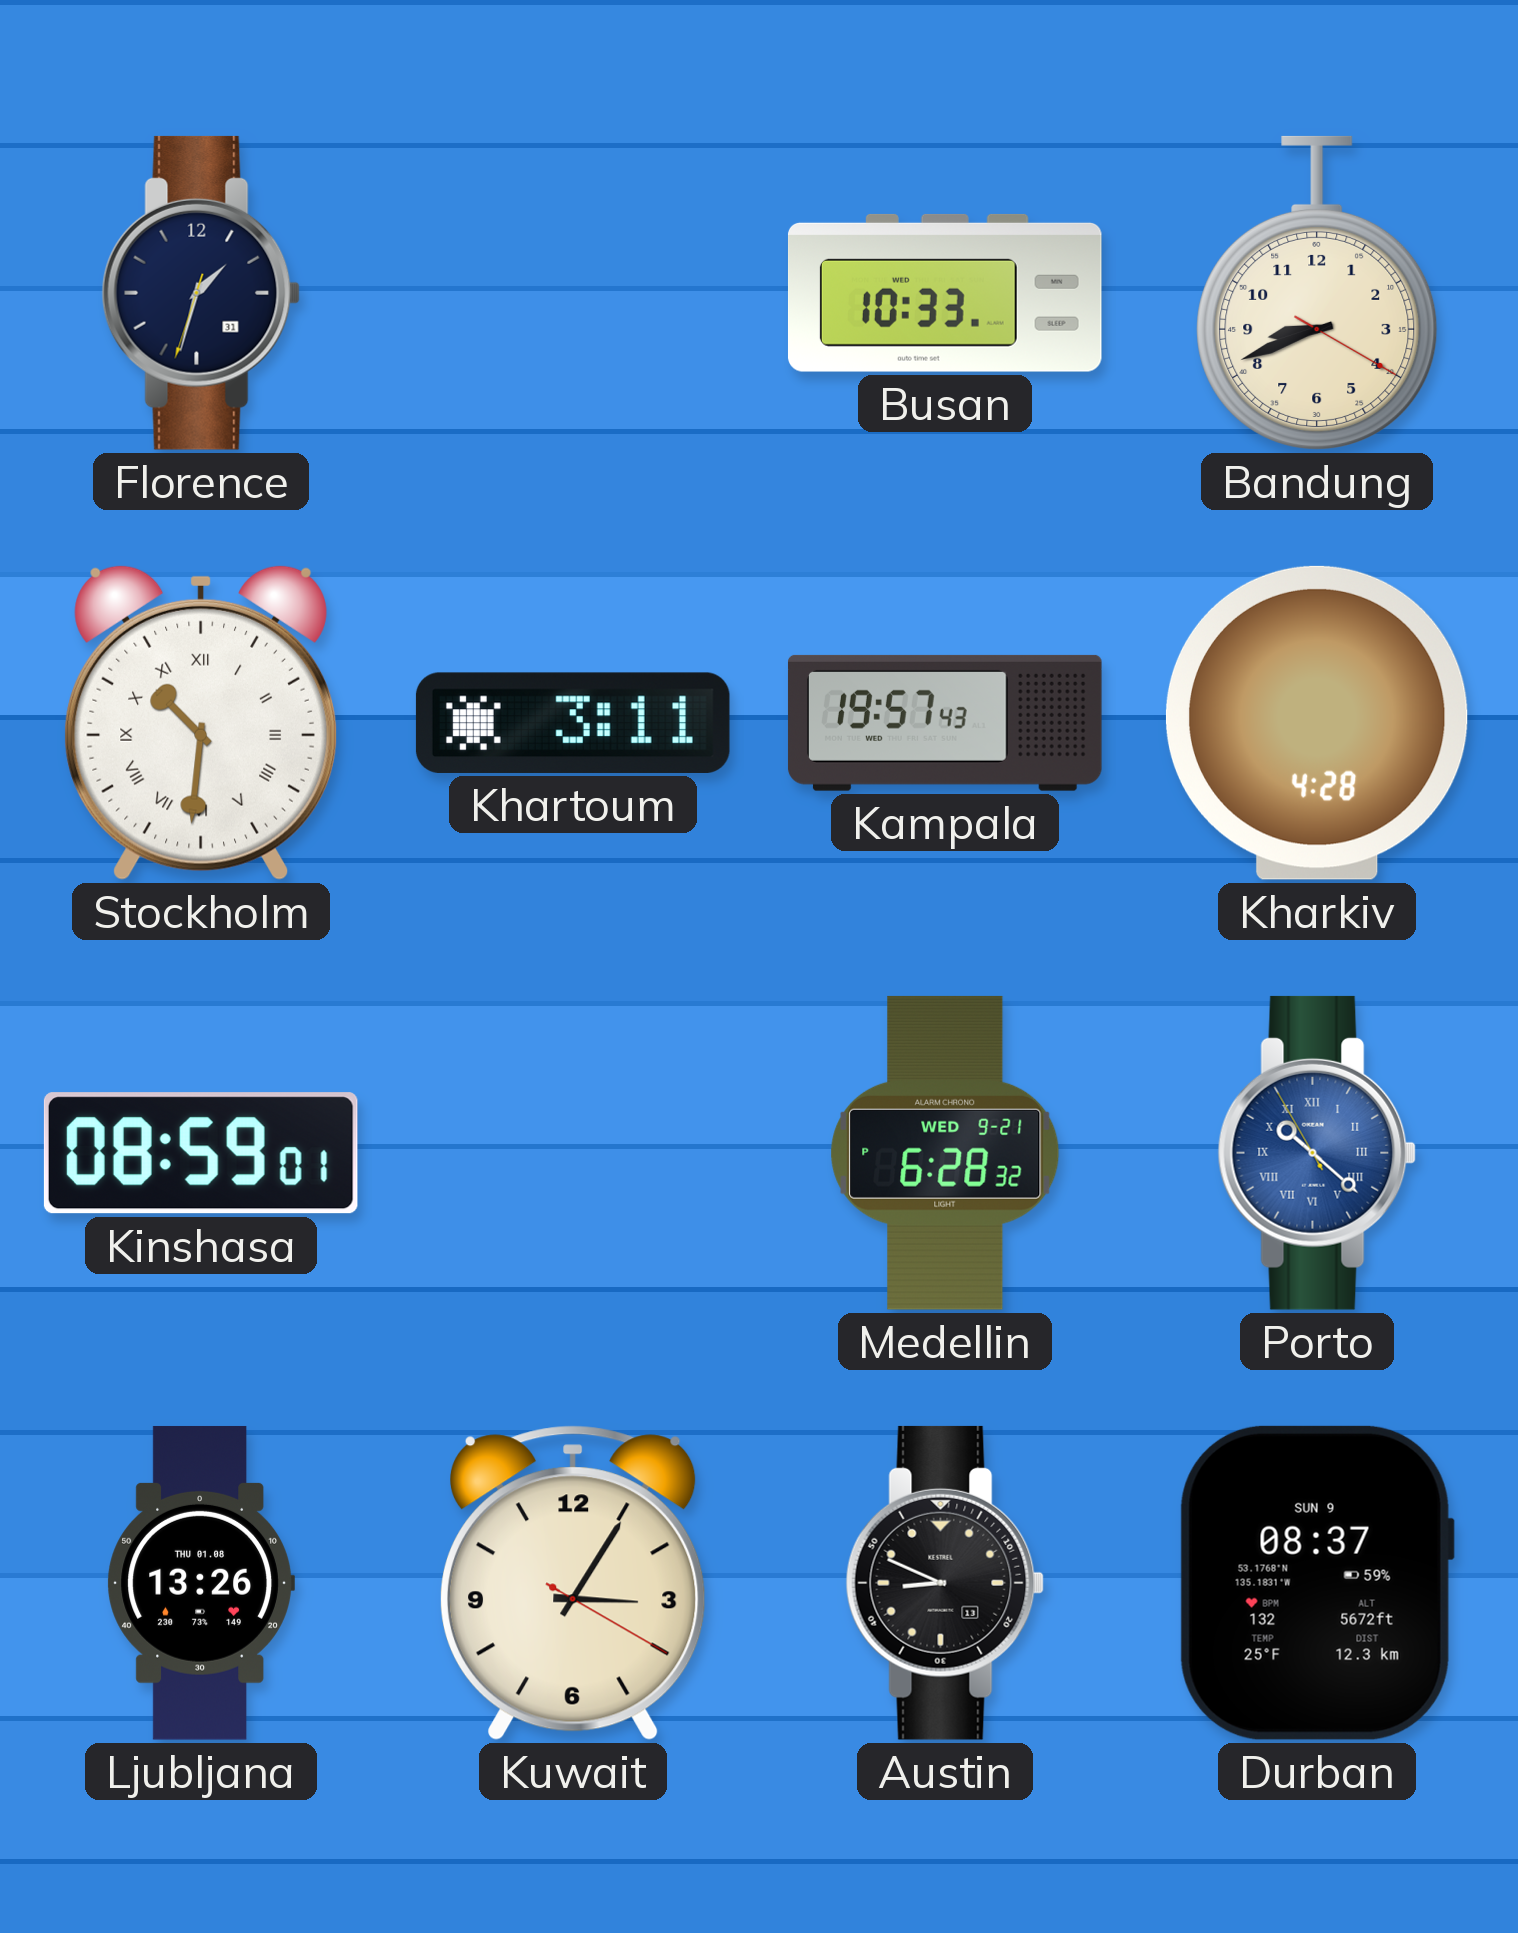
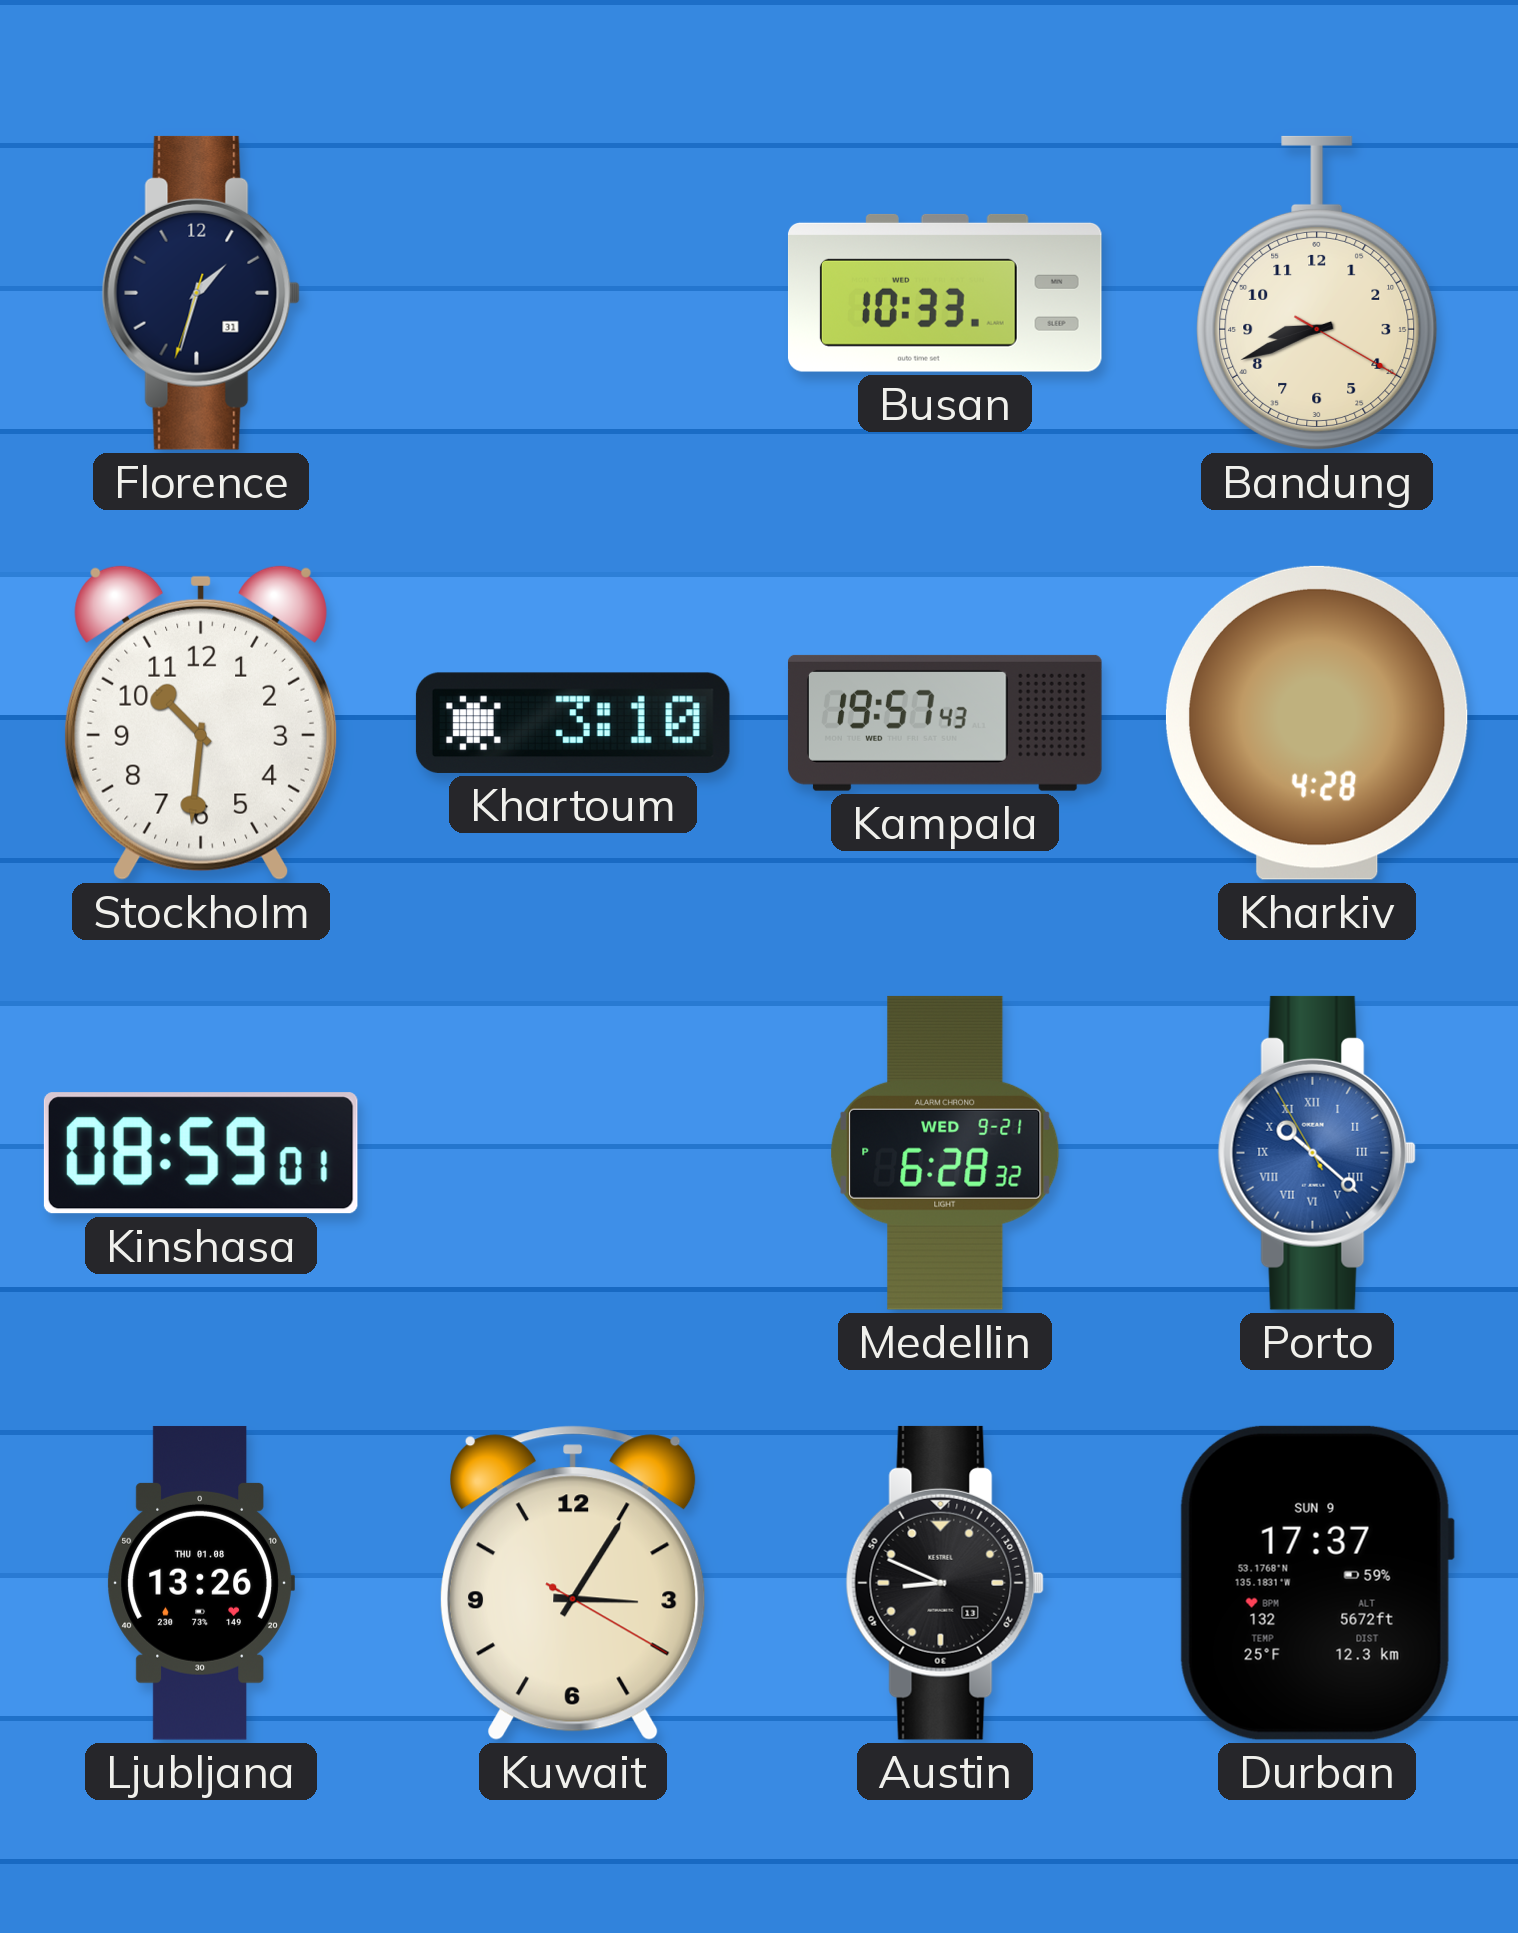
Stockholm numerals: Roman -> Arabic
Khartoum: 3:11 -> 3:10
Durban: 08:37 -> 17:37
